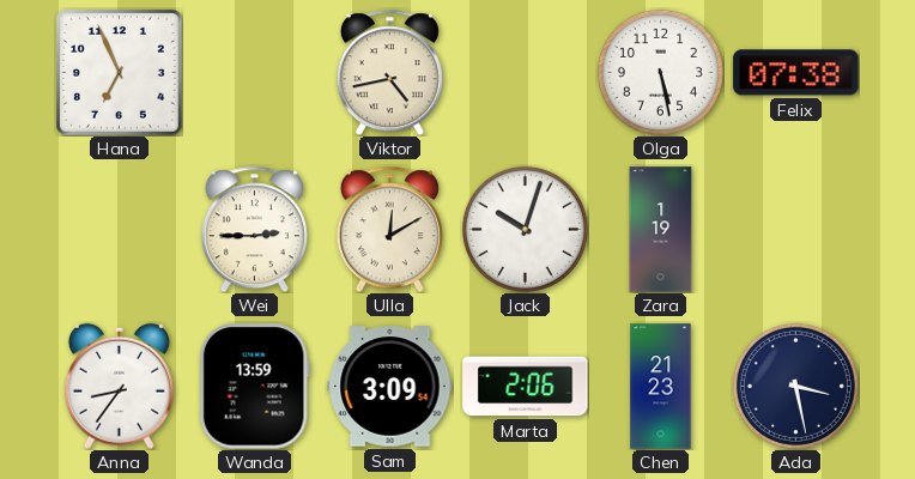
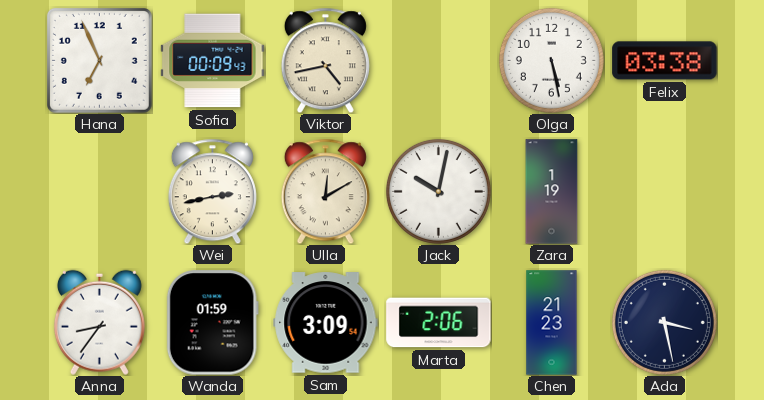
Sofia: none -> 00:09
Felix: 07:38 -> 03:38
Wei: 2:45 -> 2:43
Jack: 10:03 -> 10:02
Wanda: 13:59 -> 01:59
